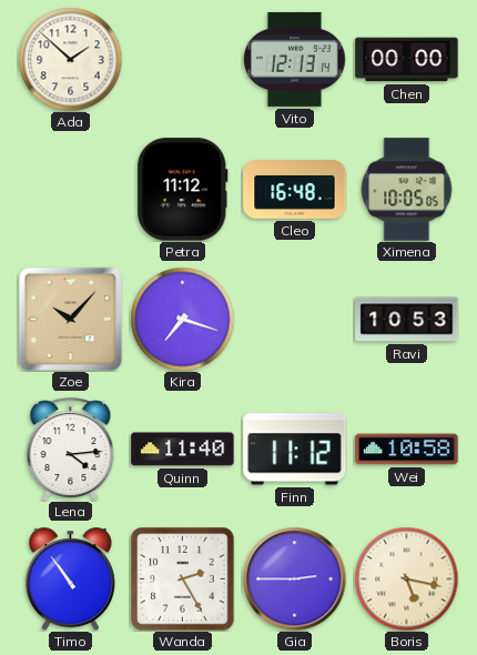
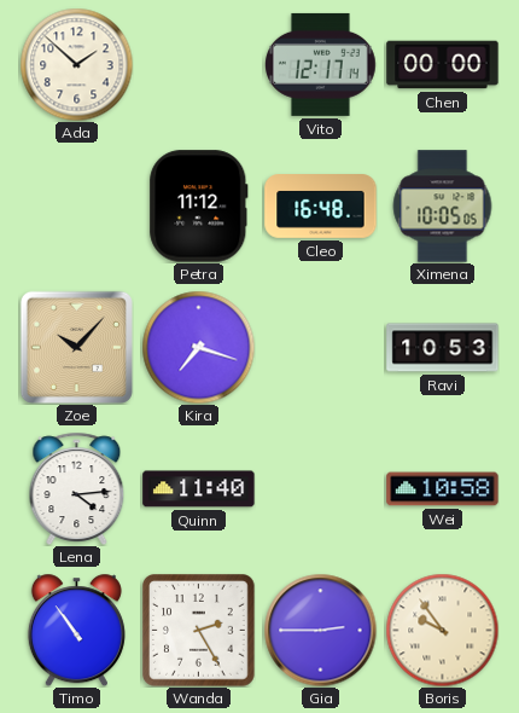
Vito: 12:13 -> 12:17
Finn: 11:12 -> none
Boris: 5:17 -> 9:54
